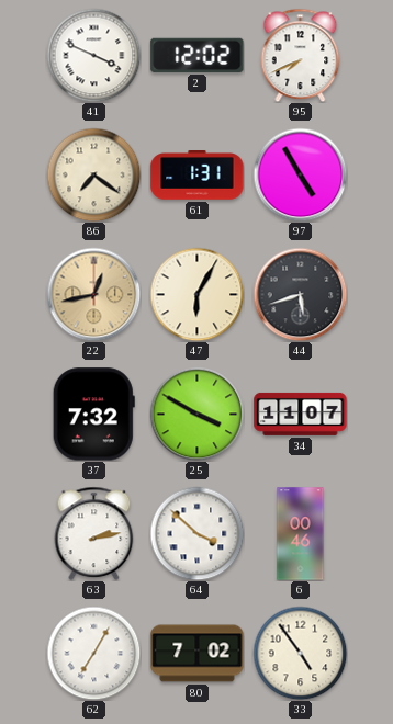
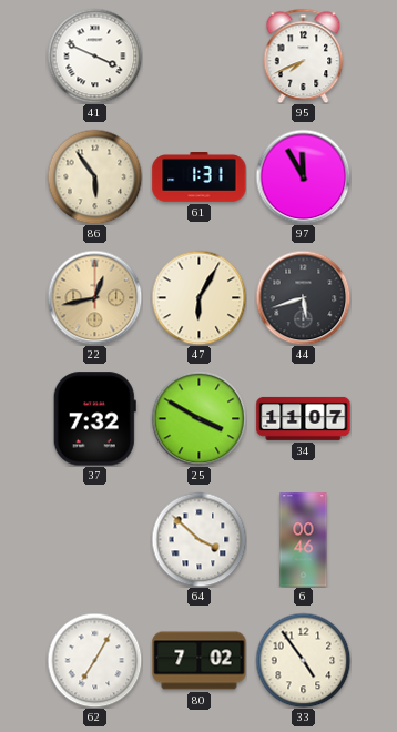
2: 12:02 -> none
86: 7:21 -> 5:54
97: 4:55 -> 11:55
63: 2:13 -> none
